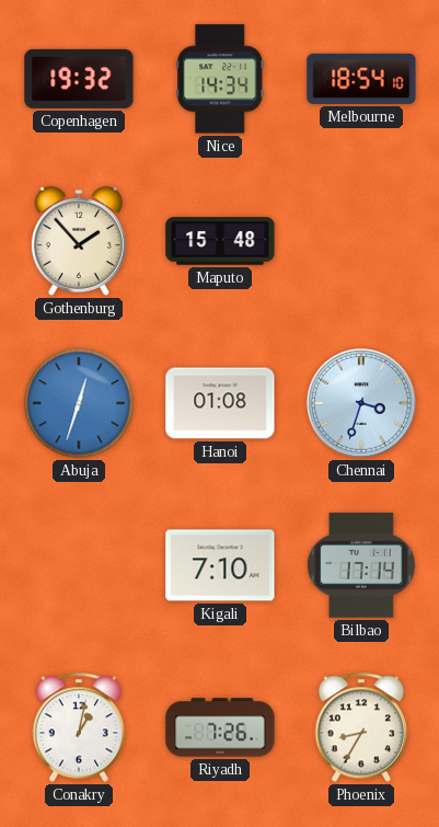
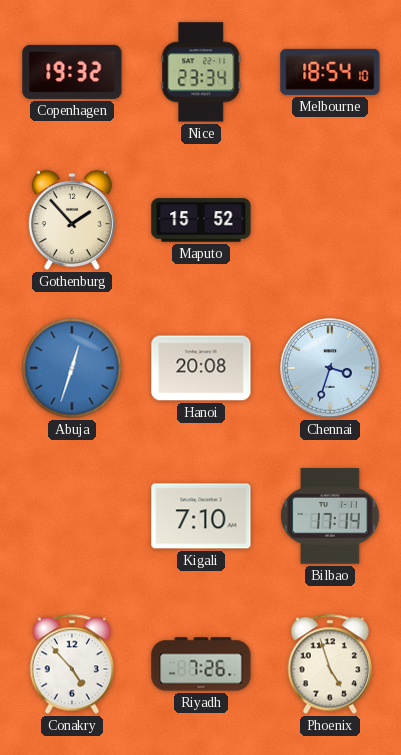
Nice: 14:34 -> 23:34
Maputo: 15:48 -> 15:52
Hanoi: 01:08 -> 20:08
Conakry: 1:02 -> 4:53
Phoenix: 8:35 -> 4:57
